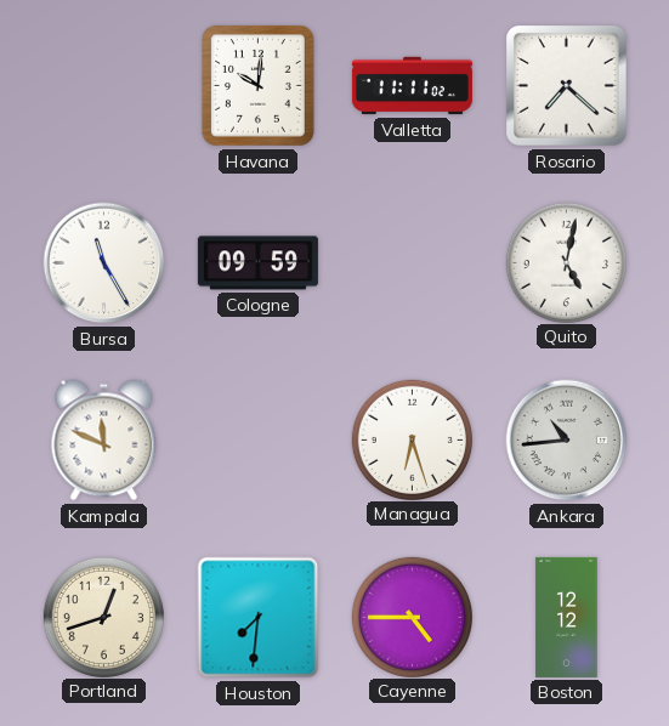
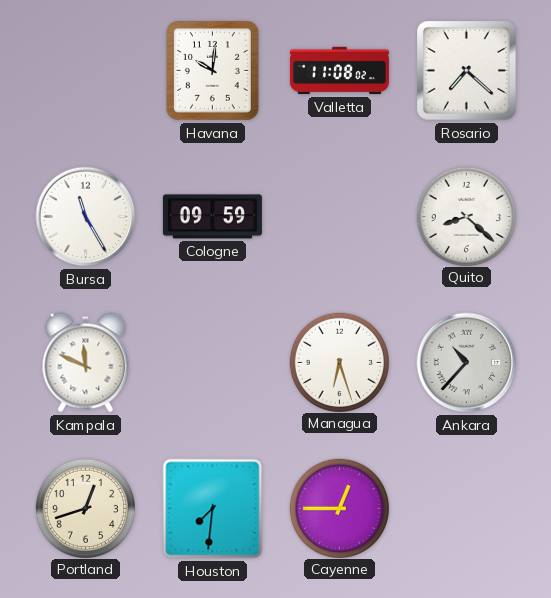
Valletta: 11:11 -> 11:08
Quito: 5:02 -> 8:22
Ankara: 10:44 -> 10:37
Cayenne: 4:45 -> 12:45
Boston: 12:12 -> none
